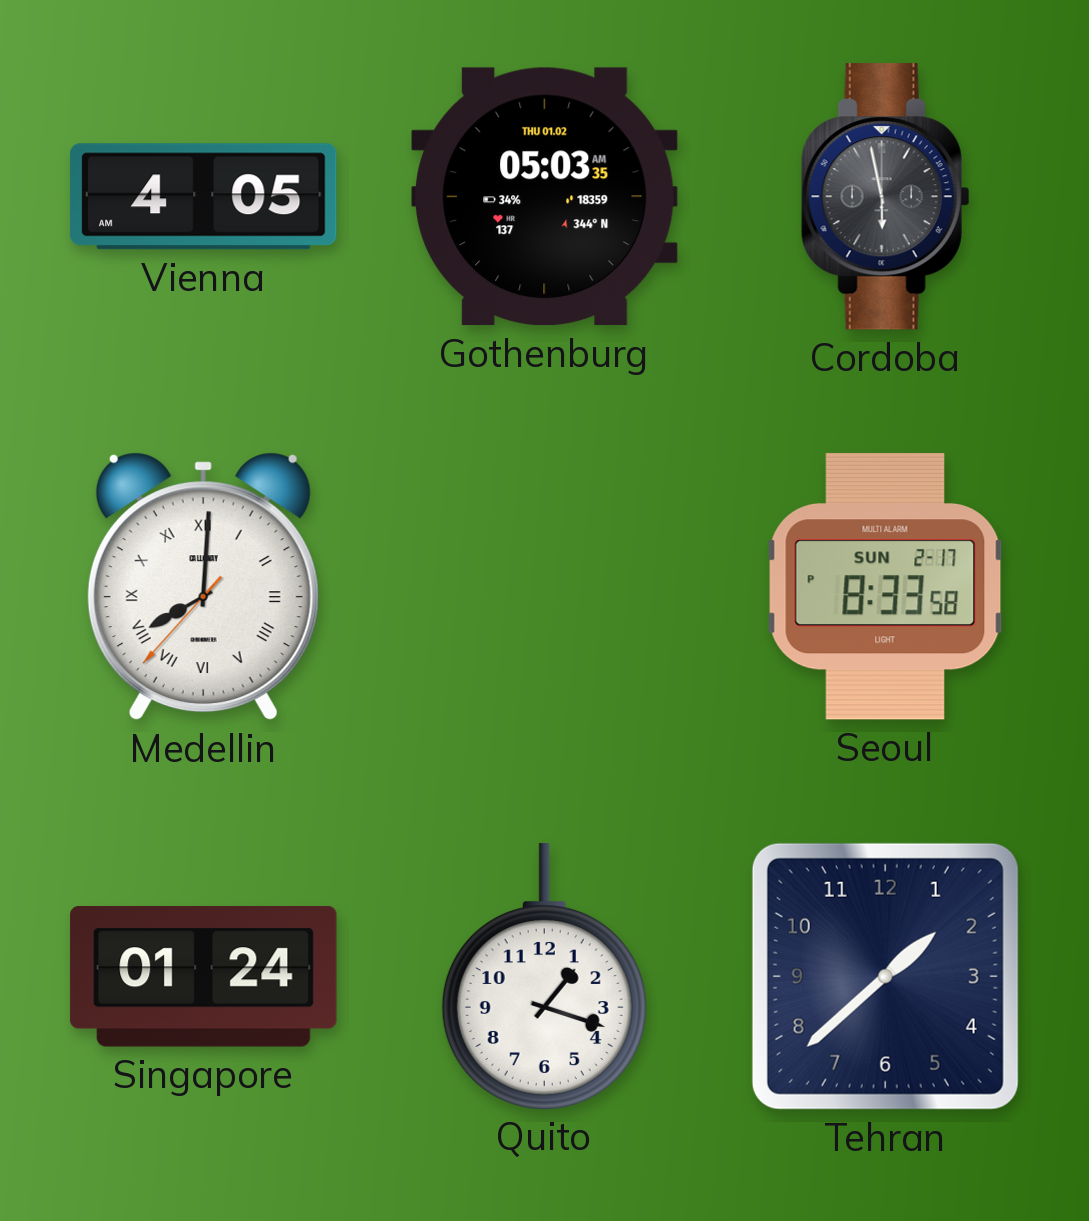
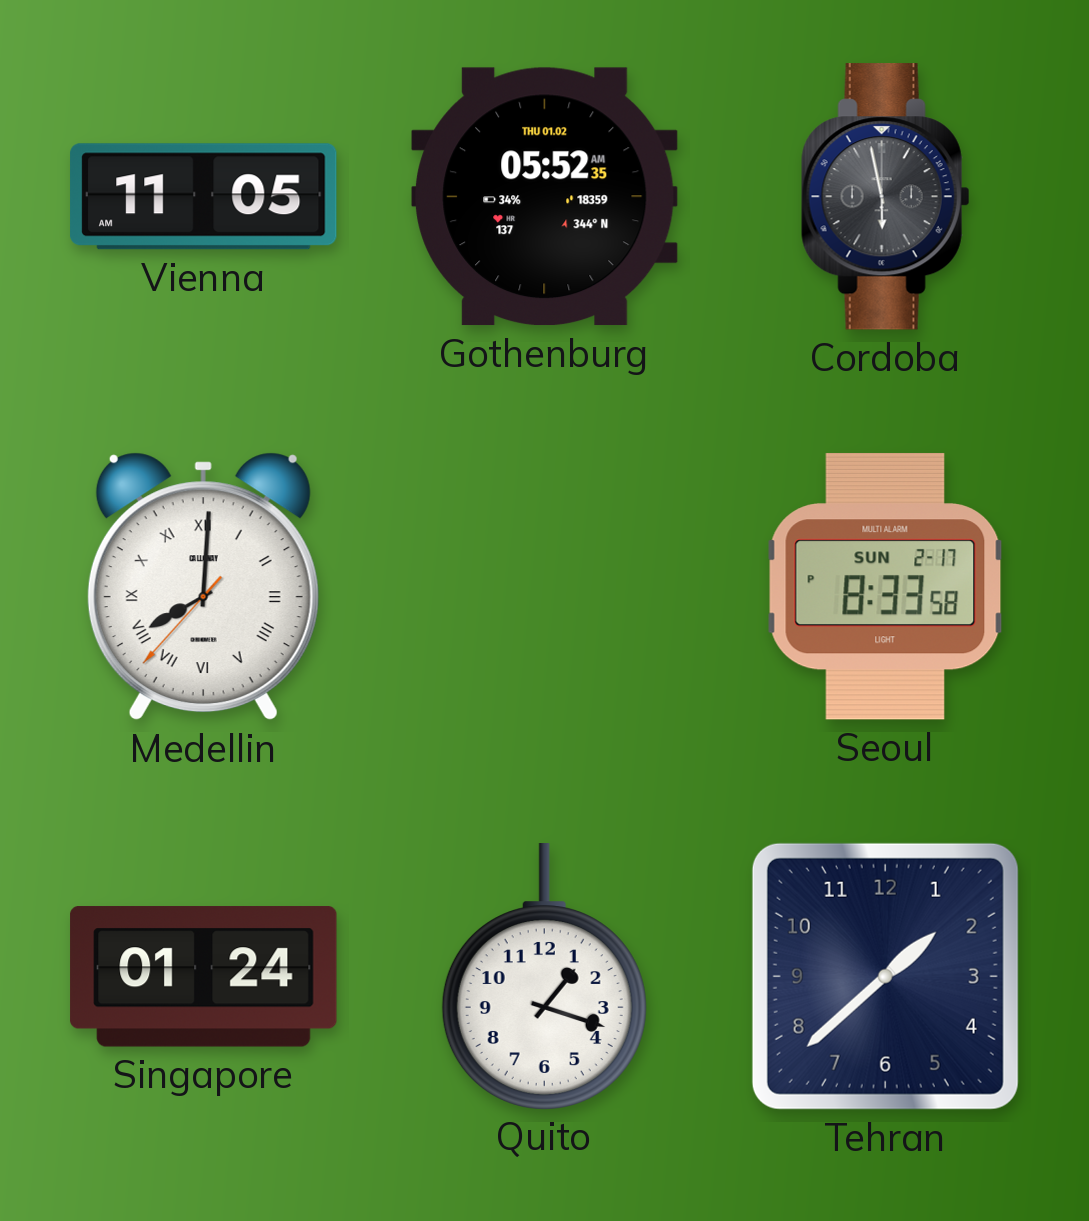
Vienna: 4:05 -> 11:05
Gothenburg: 05:03 -> 05:52
